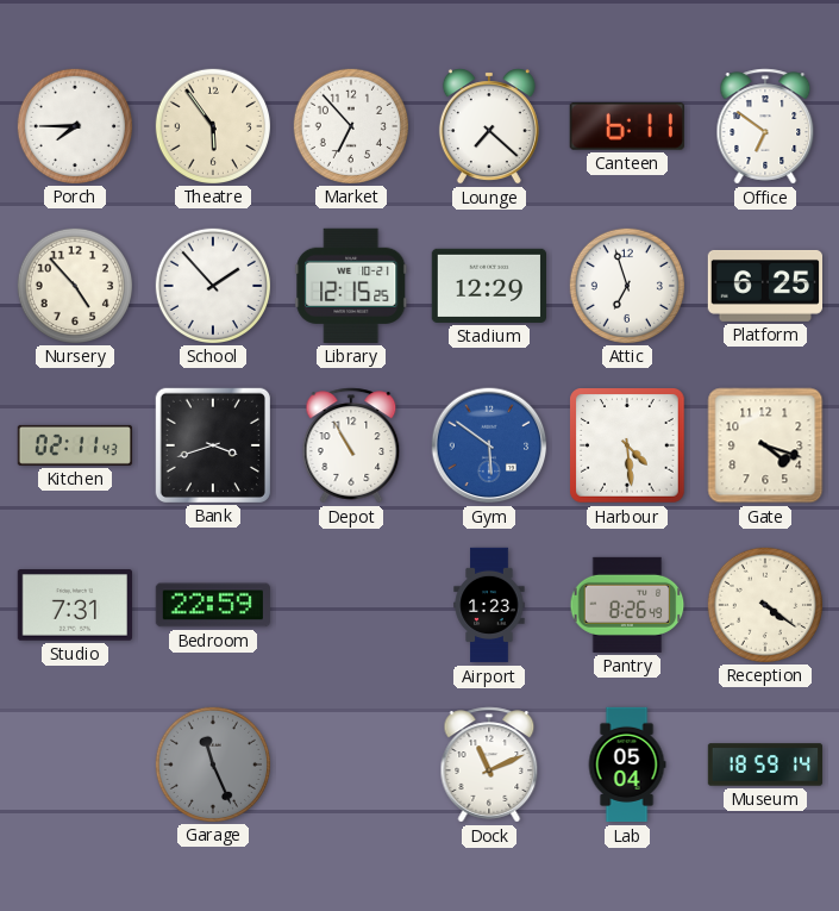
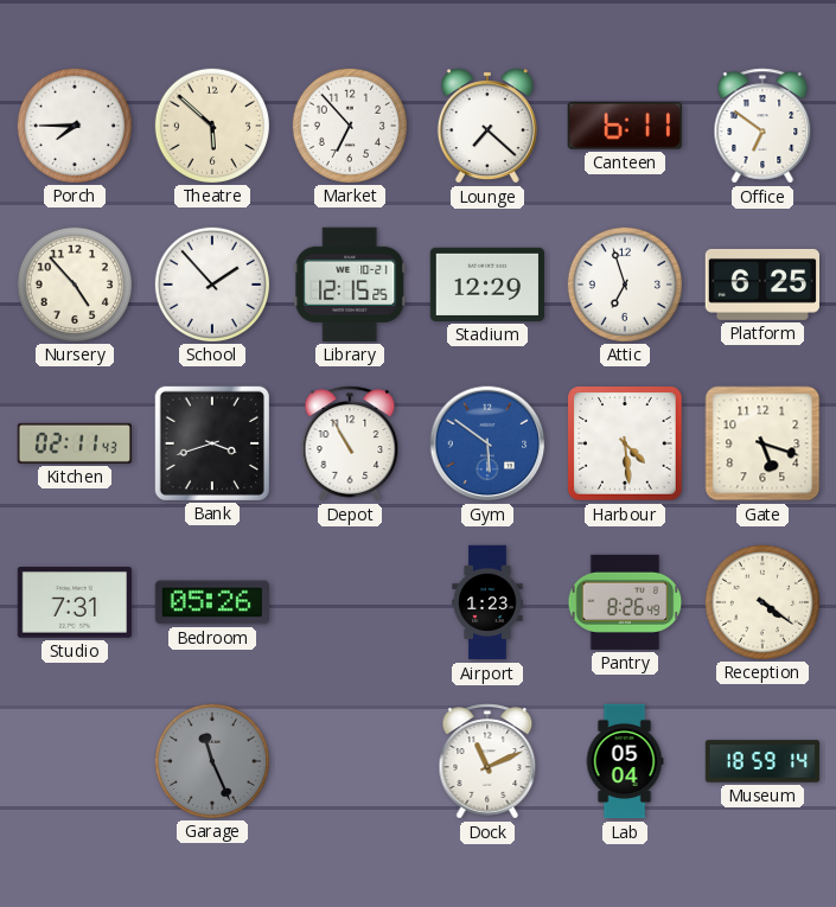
Theatre: 5:54 -> 5:52
Gate: 4:18 -> 5:18
Bedroom: 22:59 -> 05:26
